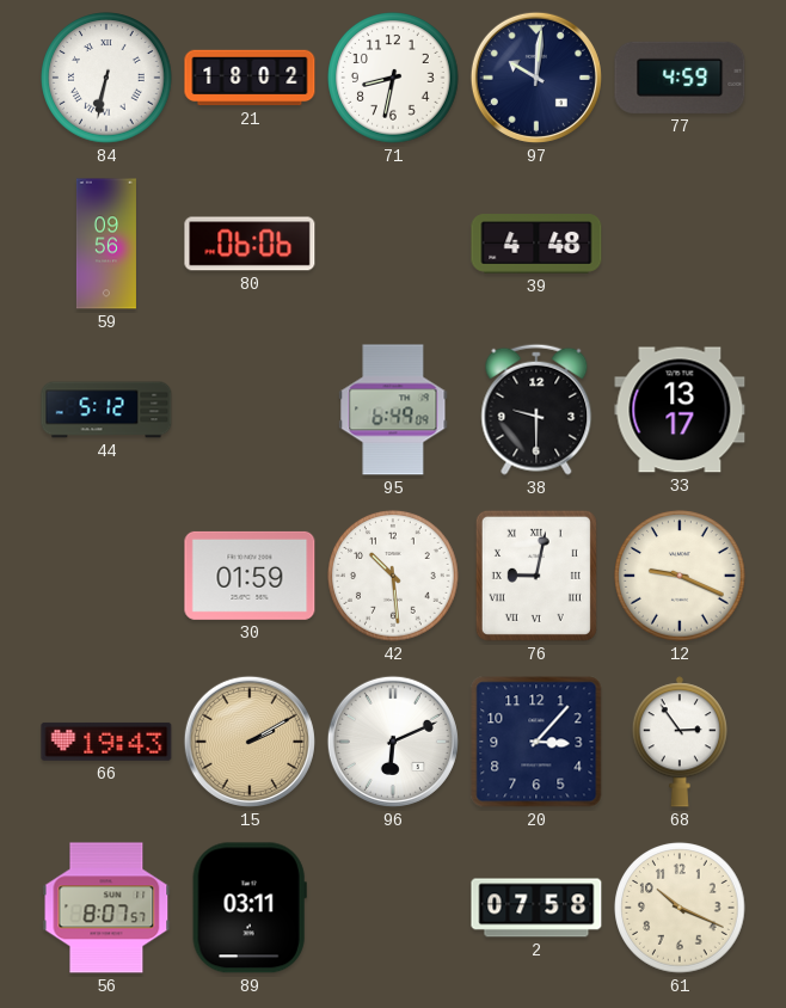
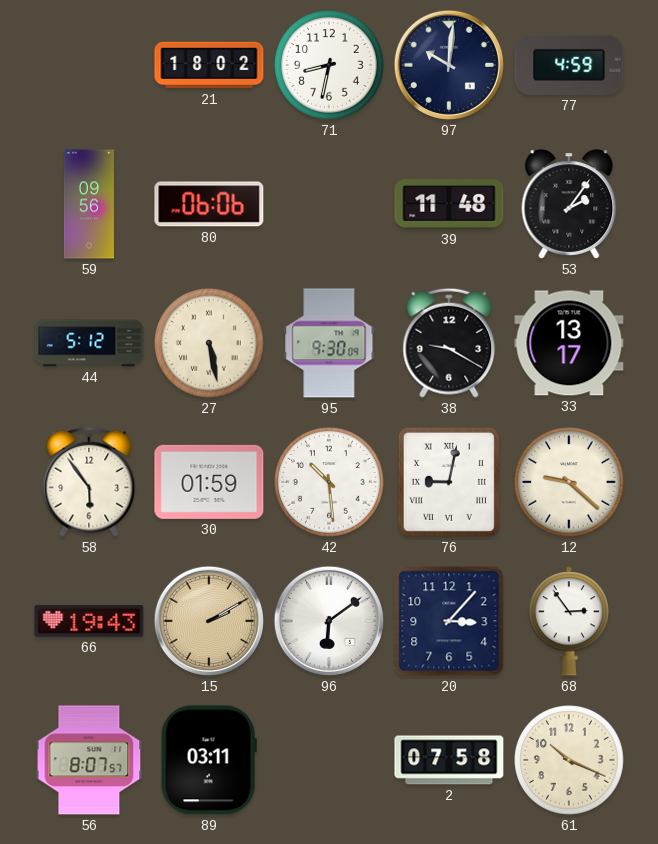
84: 6:32 -> none
39: 4:48 -> 11:48
53: none -> 2:06
27: none -> 5:28
95: 6:49 -> 9:30
38: 9:30 -> 9:20
58: none -> 5:54
12: 9:19 -> 9:22
96: 6:11 -> 6:09
